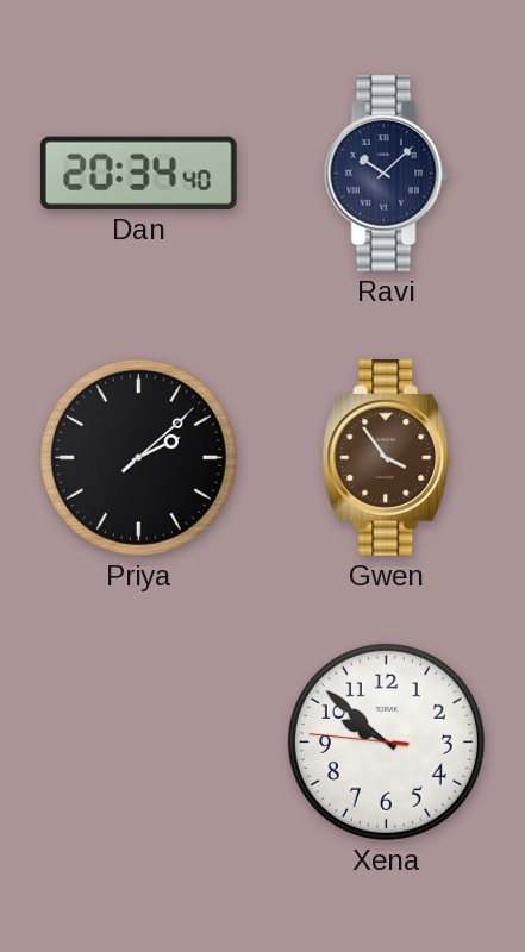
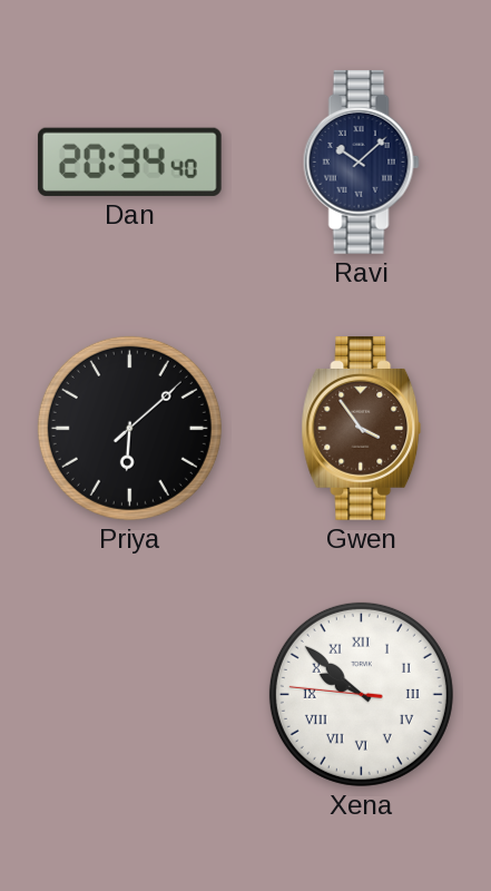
Priya: 2:08 -> 6:08
Xena numerals: Arabic -> Roman
